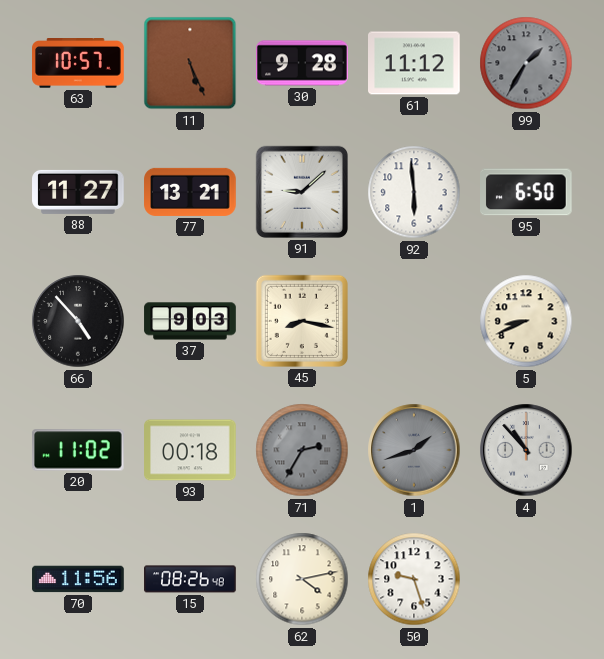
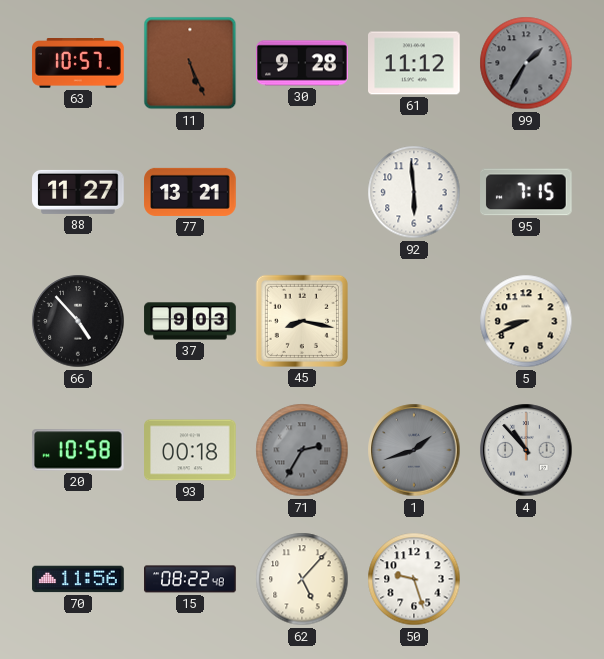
91: 9:08 -> none
95: 6:50 -> 7:15
20: 11:02 -> 10:58
15: 08:26 -> 08:22
62: 4:13 -> 5:07
